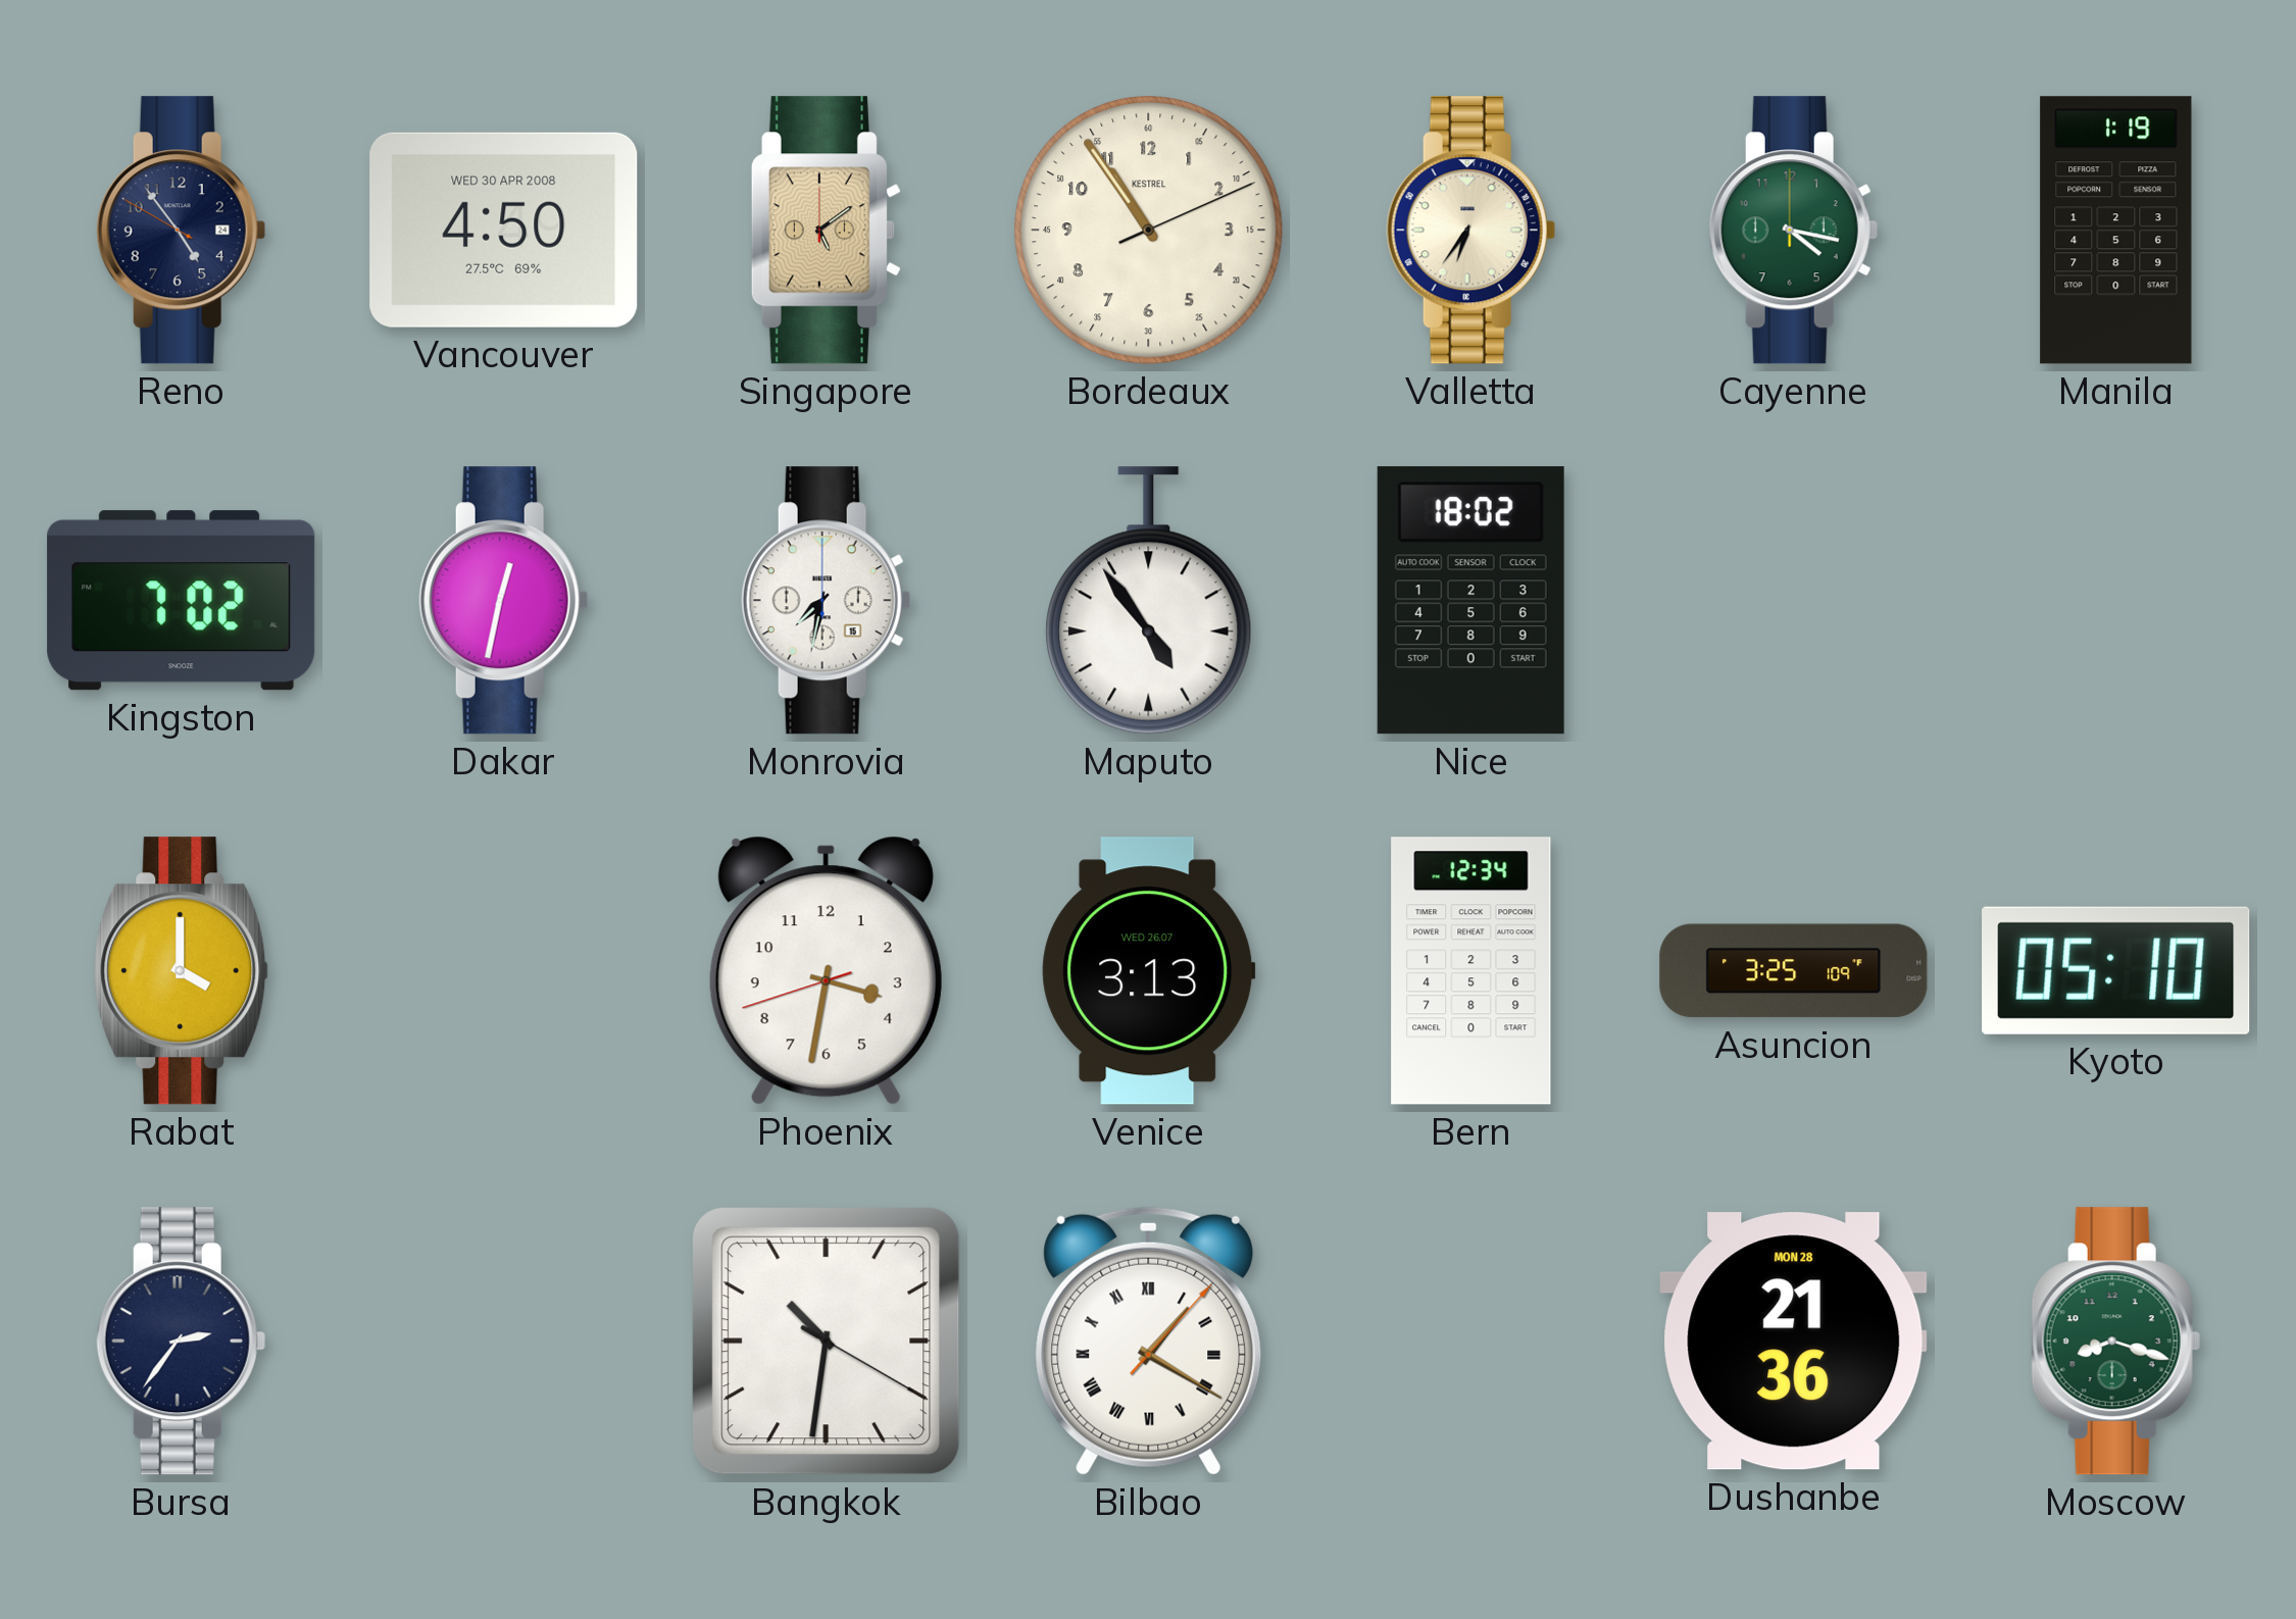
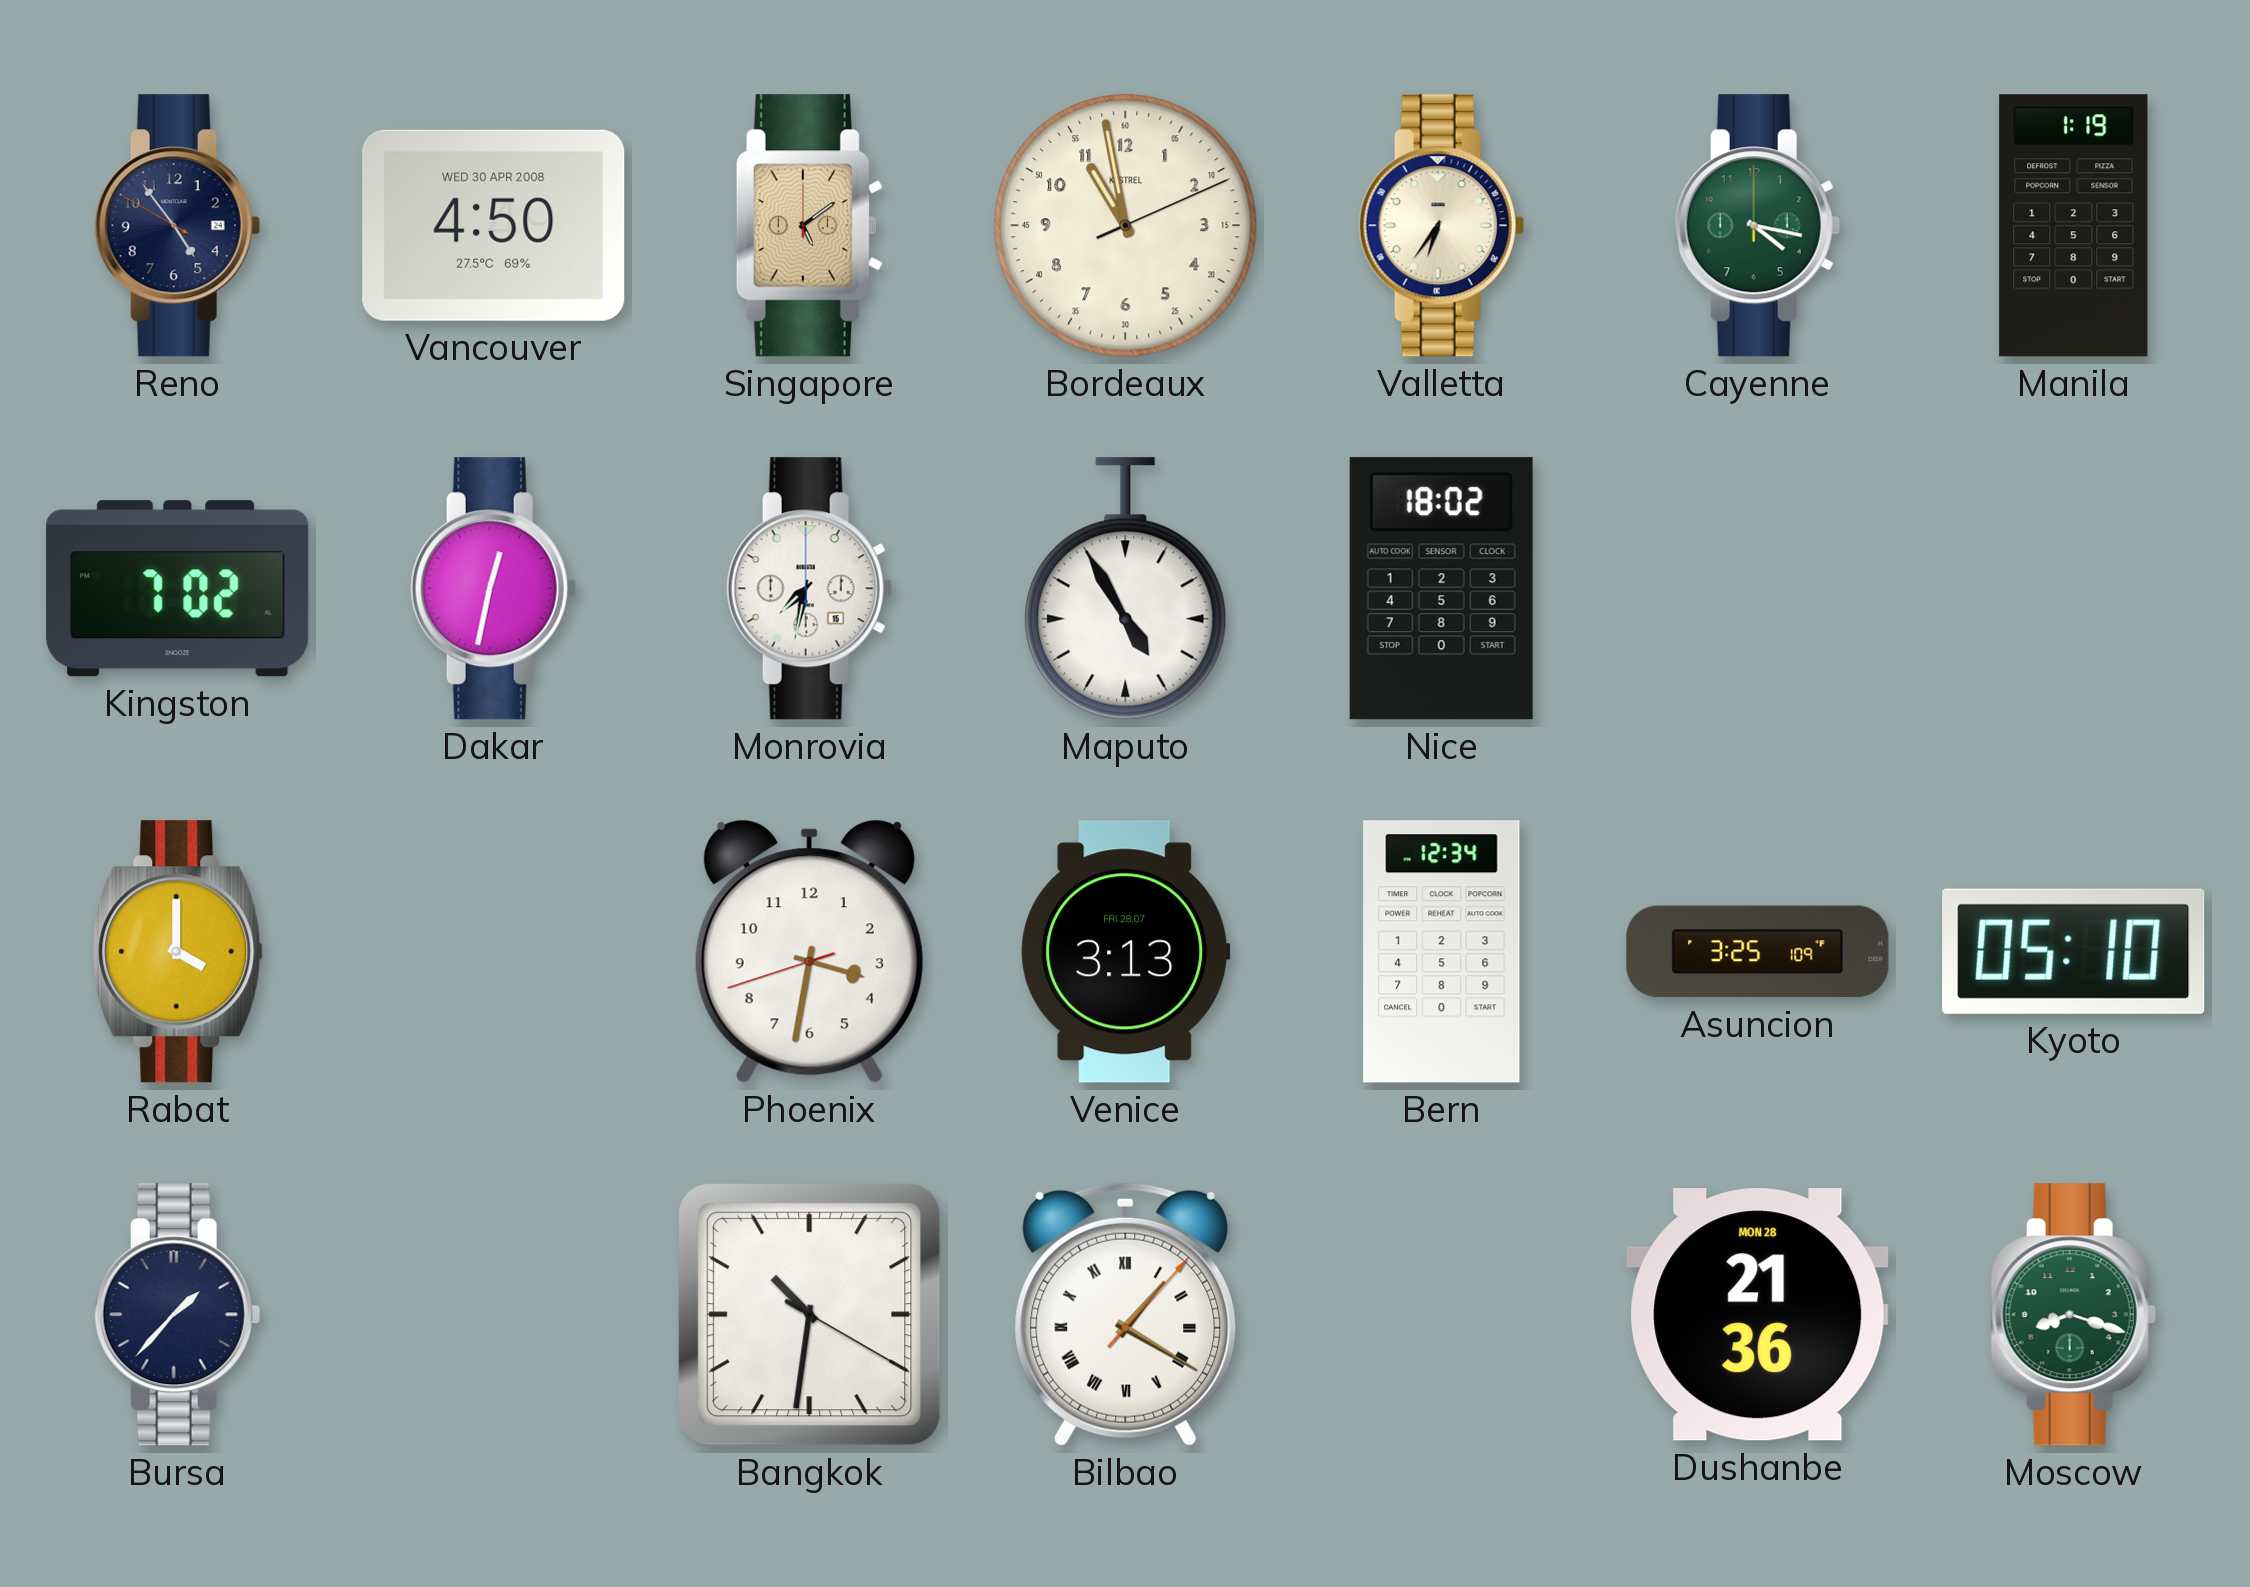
Bordeaux: 10:54 -> 10:58
Maputo: 4:54 -> 4:55
Venice date: WED 26.07 -> FRI 28.07
Bursa: 2:36 -> 1:37
